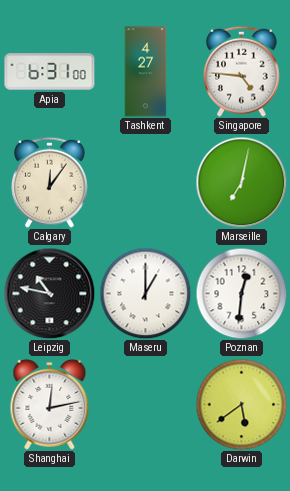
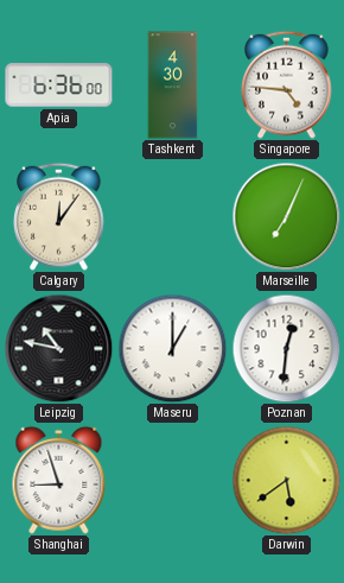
Apia: 6:31 -> 6:36
Tashkent: 4:27 -> 4:30
Marseille: 7:02 -> 7:04
Shanghai: 12:13 -> 8:57
